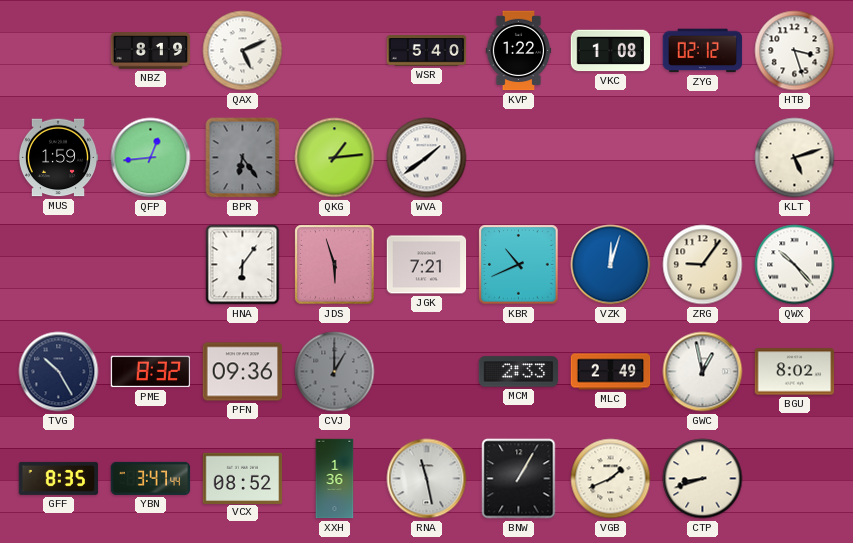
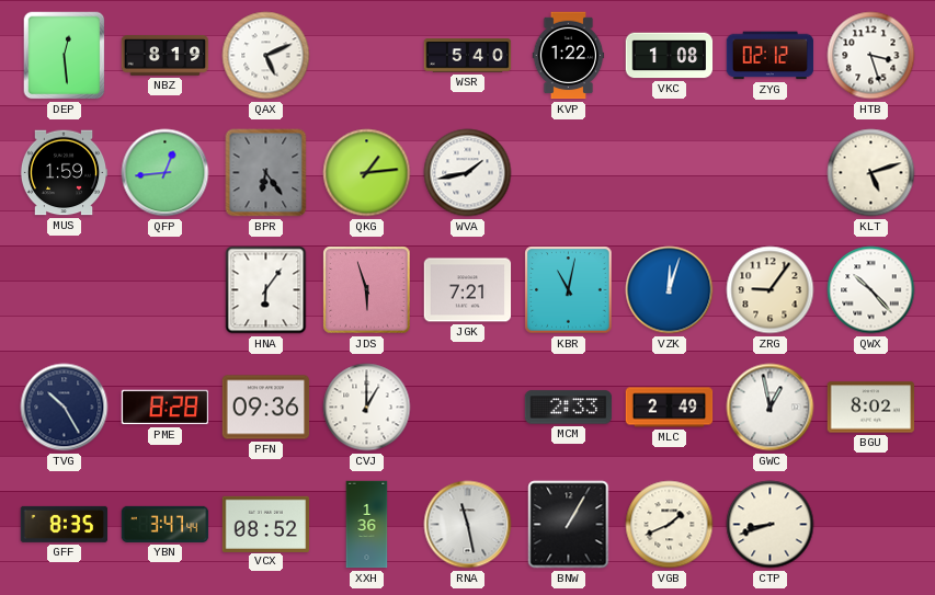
DEP: none -> 12:29
WVA: 1:39 -> 1:43
KBR: 10:41 -> 11:02
PME: 8:32 -> 8:28
CVJ dial: grey -> white
